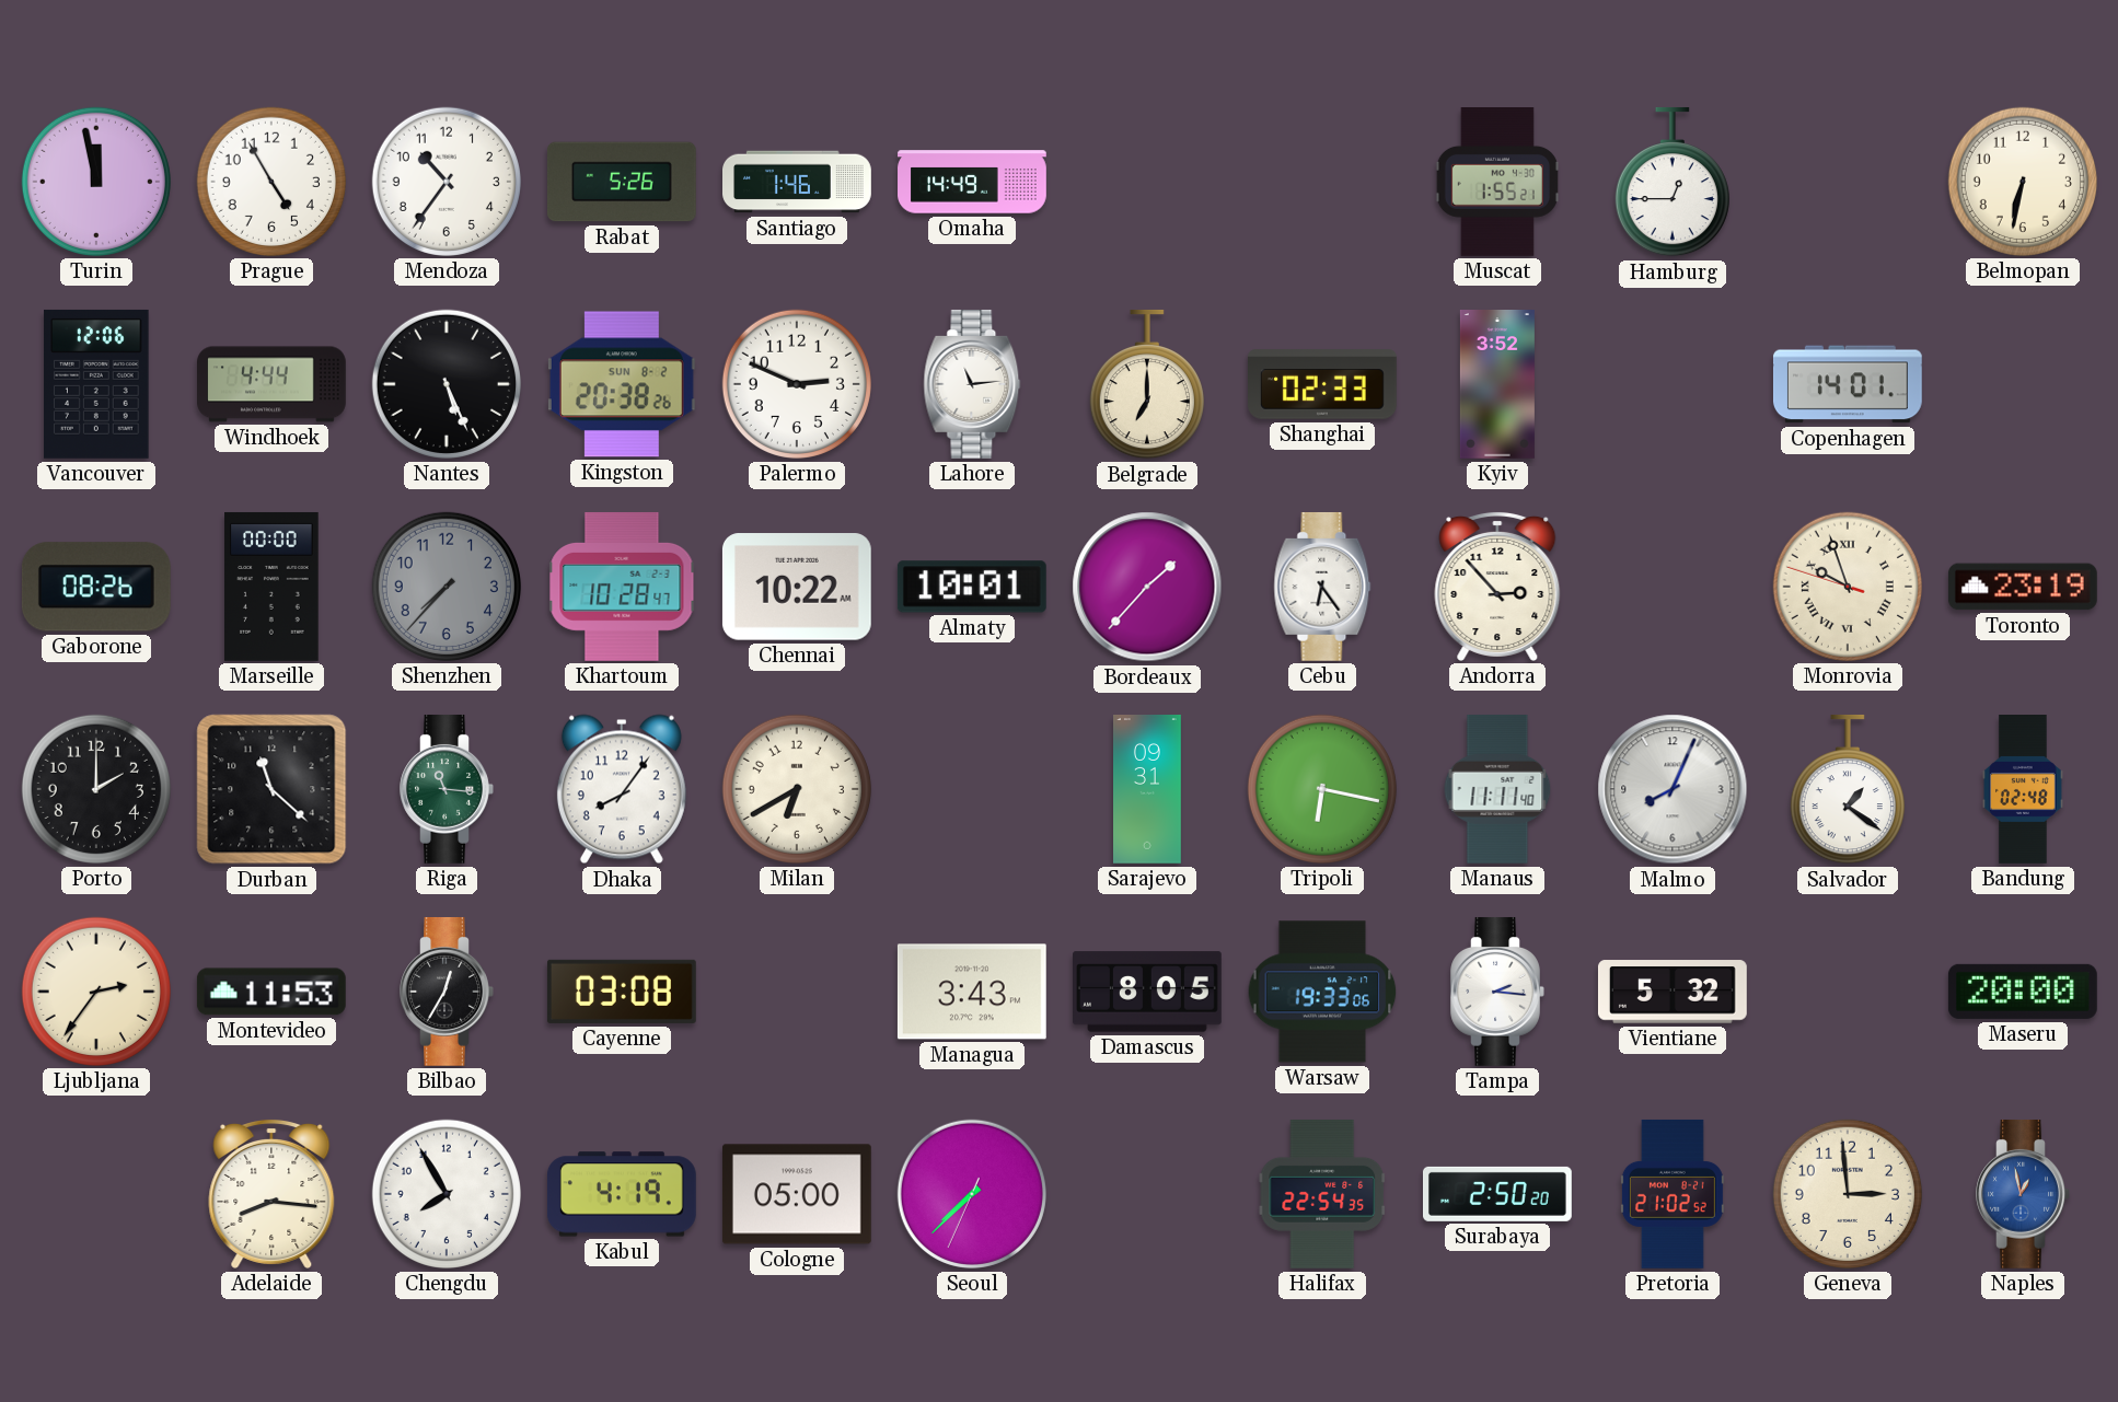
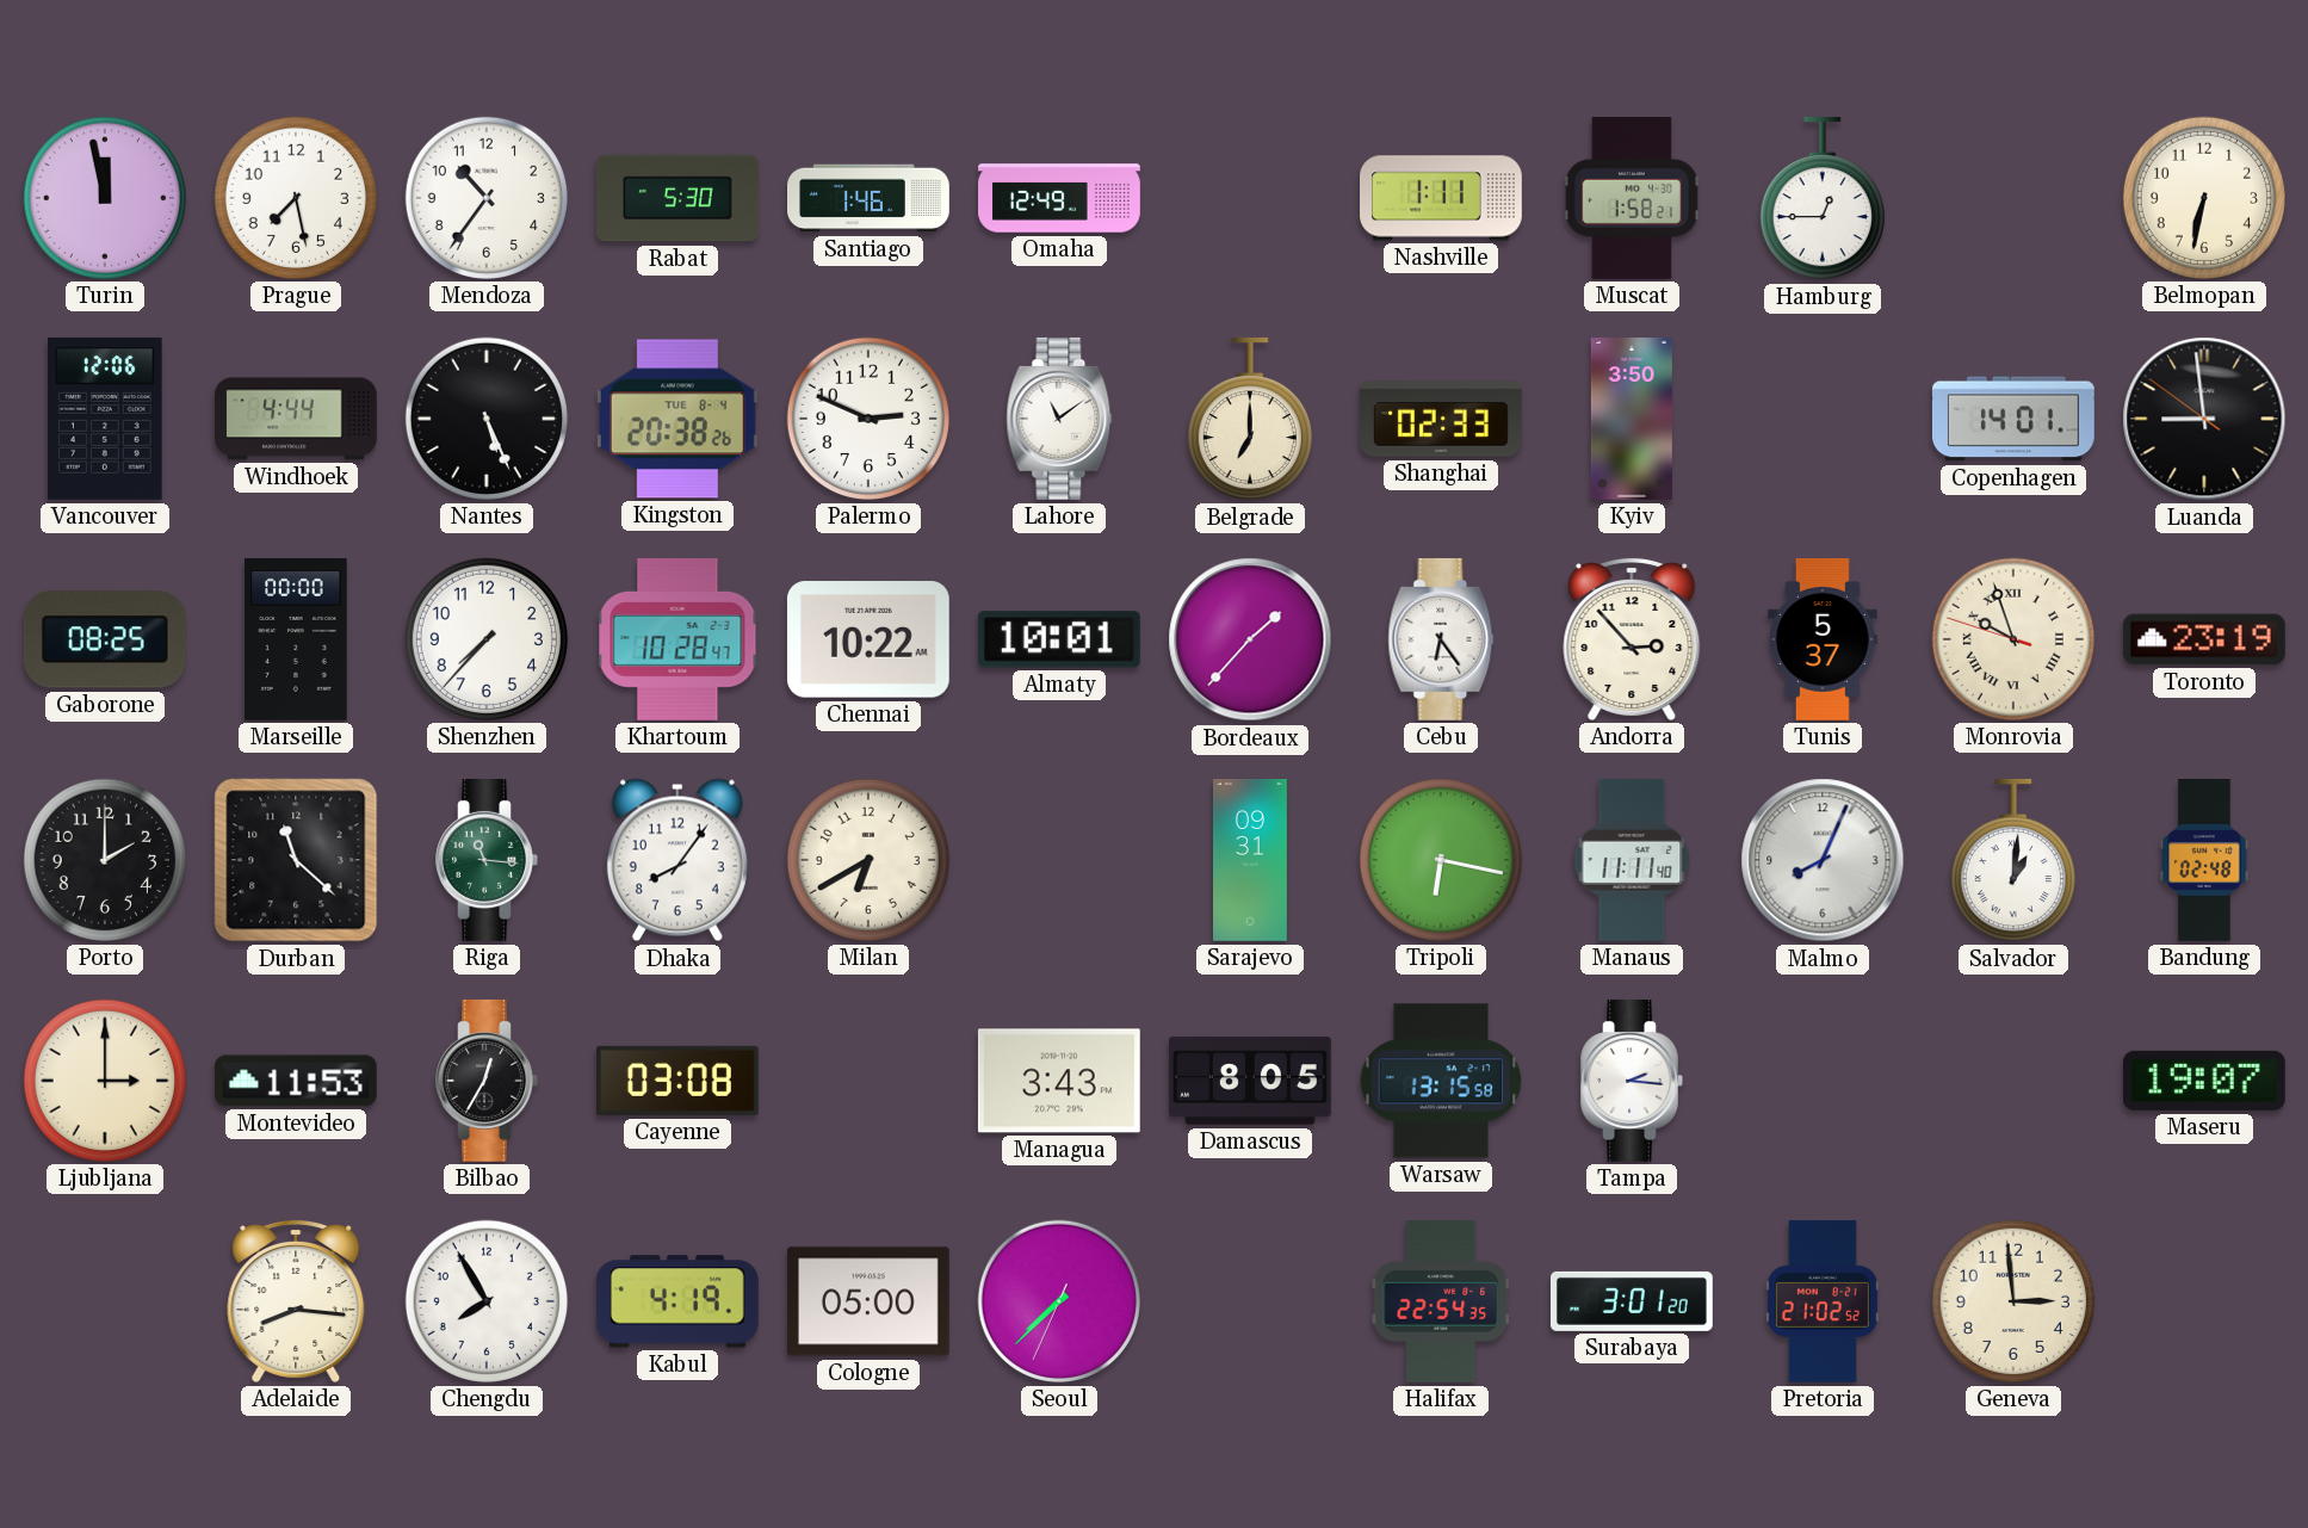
Prague: 4:55 -> 7:28
Rabat: 5:26 -> 5:30
Omaha: 14:49 -> 12:49
Nashville: none -> 1:11
Muscat: 1:55 -> 1:58
Kingston date: SUN 8-2 -> TUE 8-4
Lahore: 11:14 -> 11:09
Kyiv: 3:52 -> 3:50
Luanda: none -> 8:58
Gaborone: 08:26 -> 08:25
Shenzhen dial: grey -> white
Tunis: none -> 5:37
Salvador: 1:21 -> 1:01
Ljubljana: 2:36 -> 3:00
Warsaw: 19:33 -> 13:15
Vientiane: 5:32 -> none
Maseru: 20:00 -> 19:07
Surabaya: 2:50 -> 3:01
Naples: 12:58 -> none
